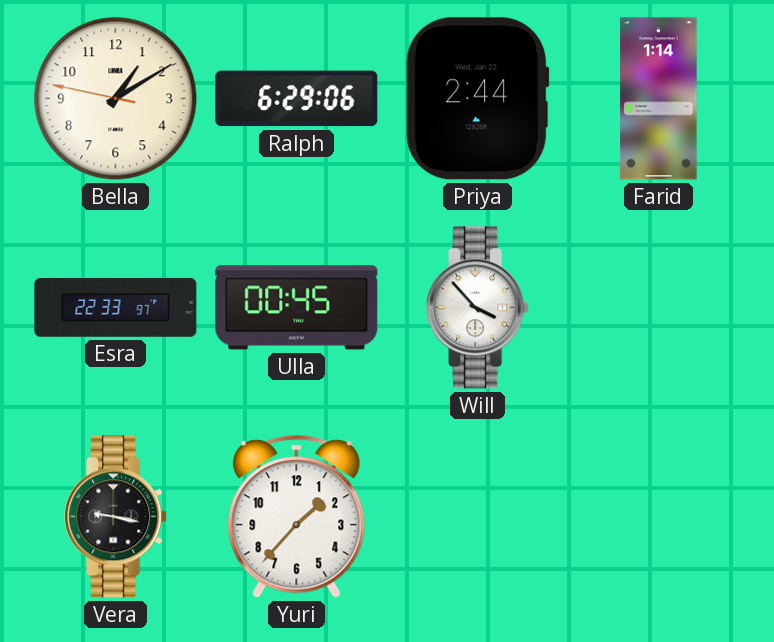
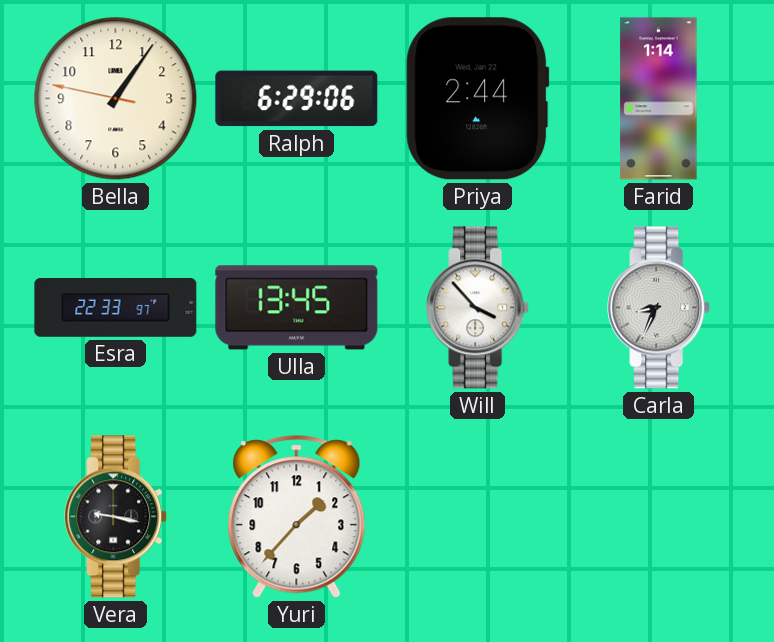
Bella: 1:09 -> 1:05
Ulla: 00:45 -> 13:45
Carla: none -> 8:34
